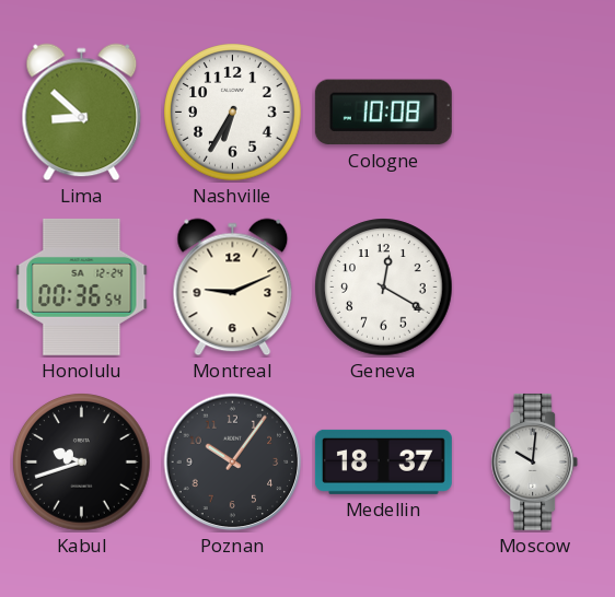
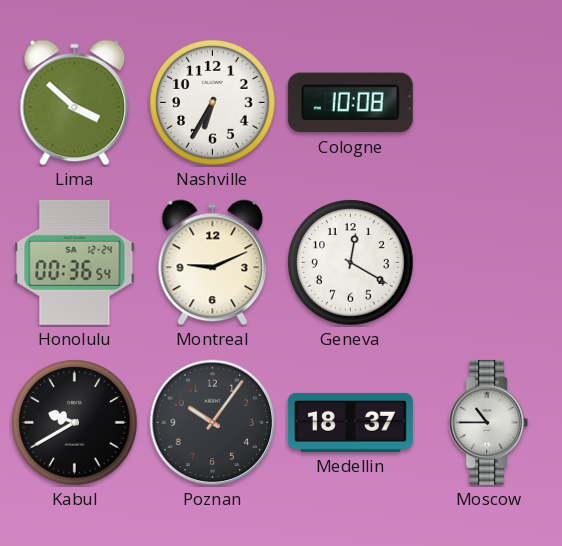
Lima: 8:52 -> 3:52
Kabul: 9:42 -> 9:40
Moscow: 10:01 -> 10:45
